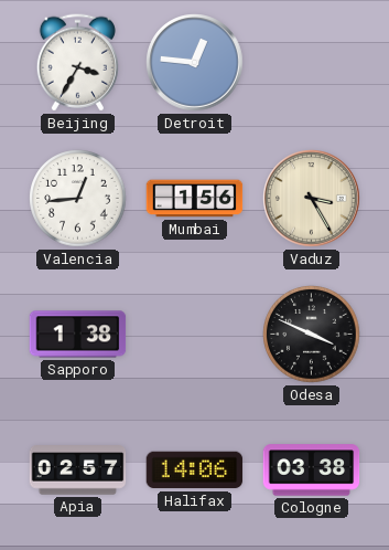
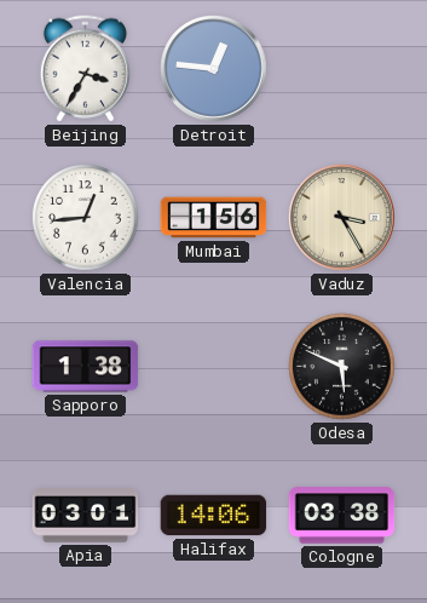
Odesa: 3:49 -> 5:49
Apia: 02:57 -> 03:01
